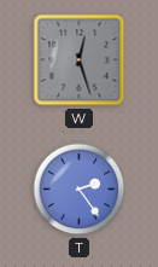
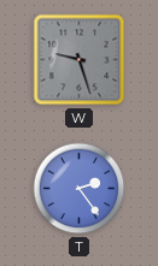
W: 12:27 -> 9:27
